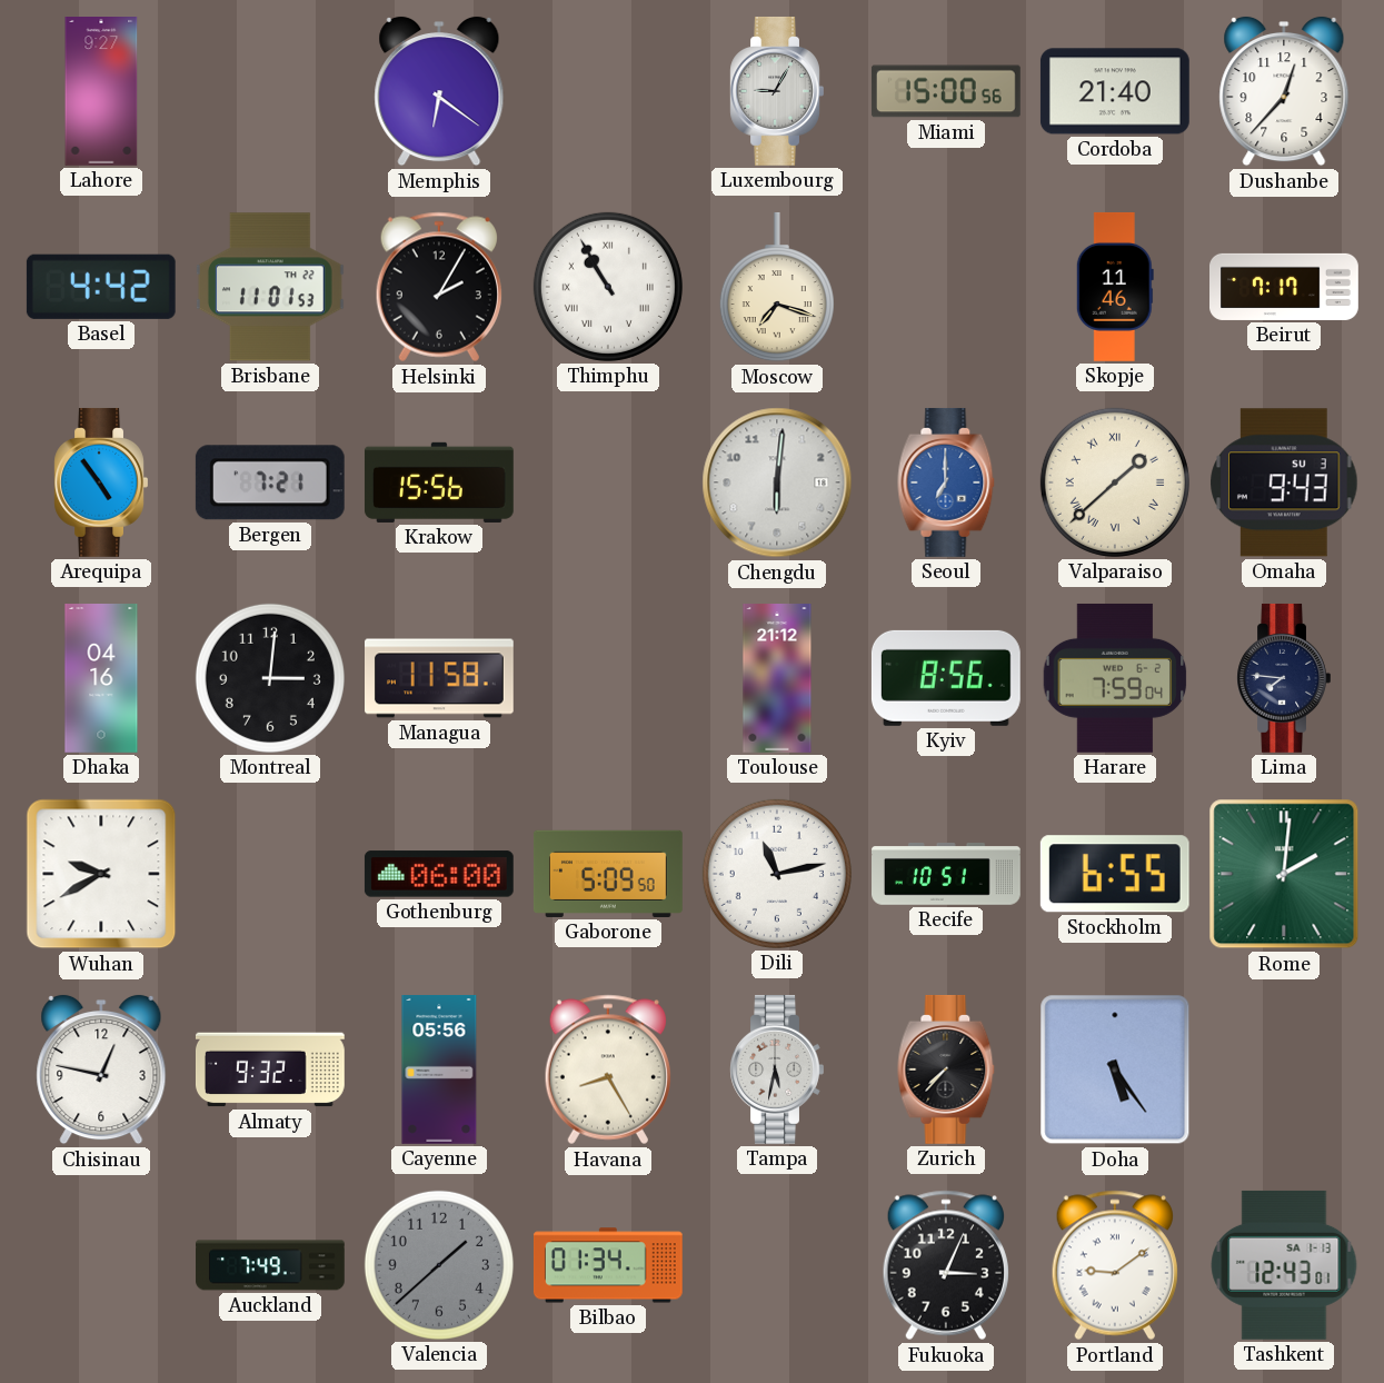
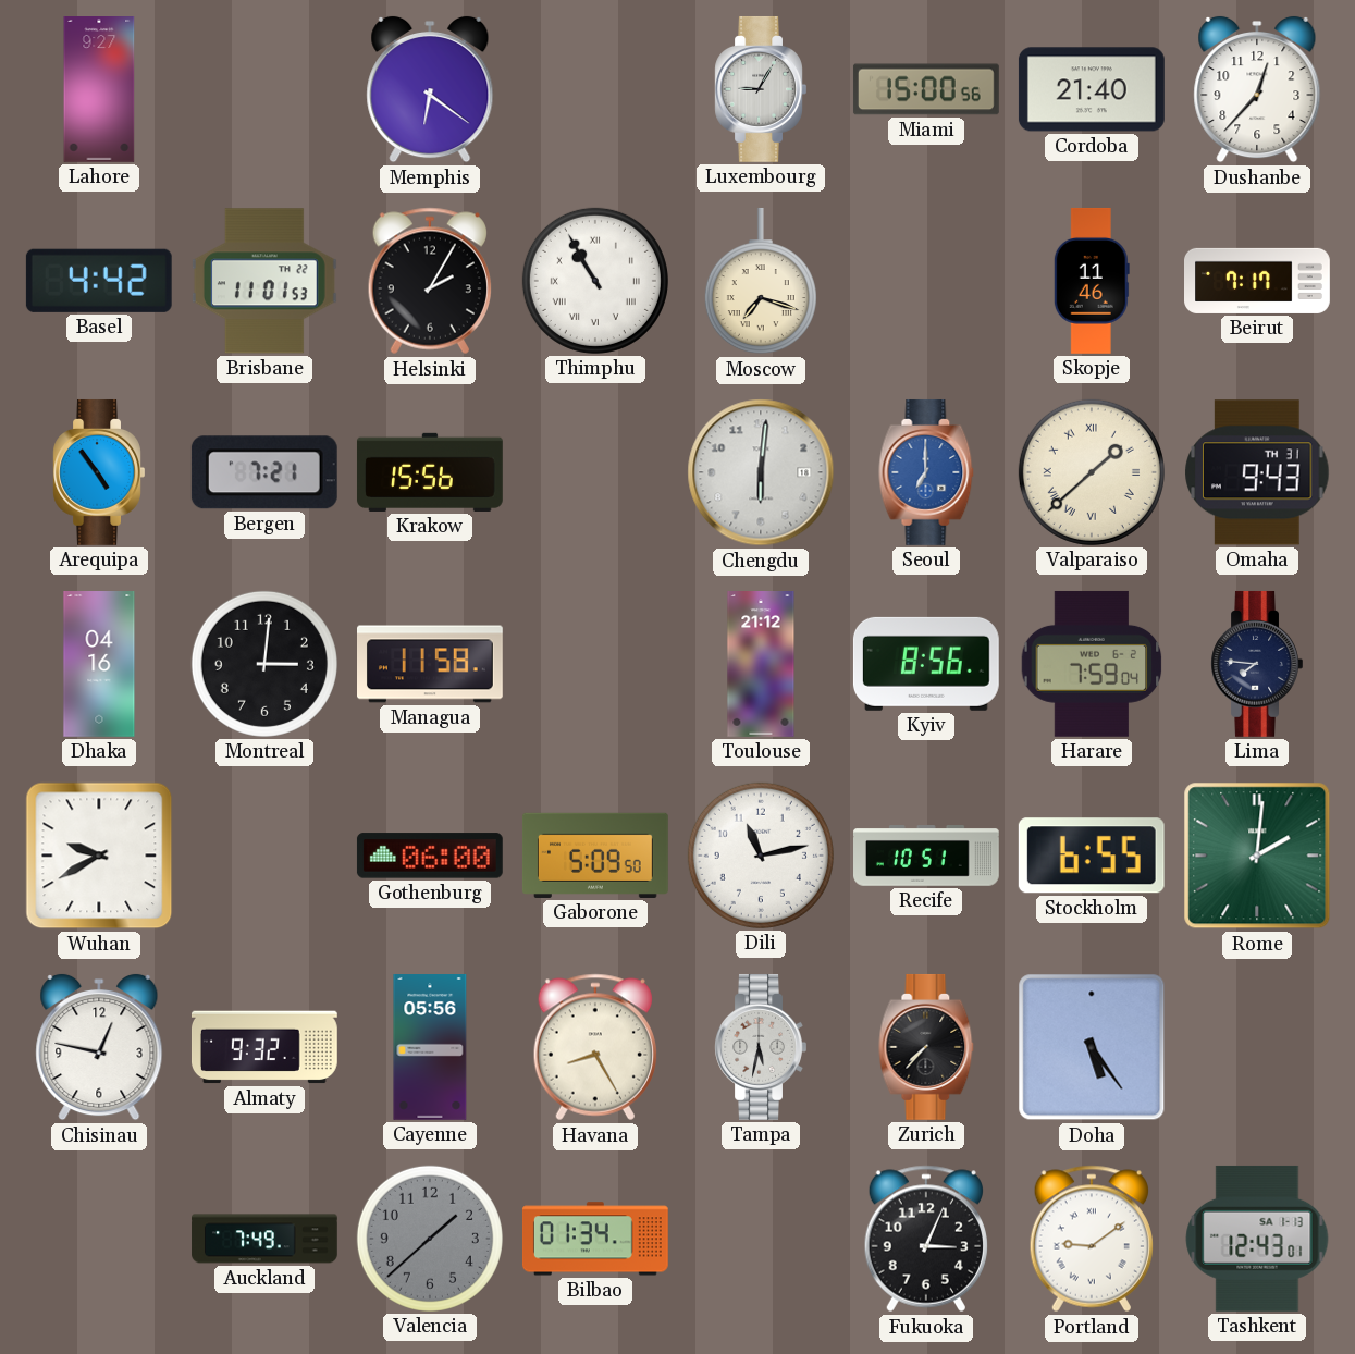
Omaha date: SU 3 -> TH 31
